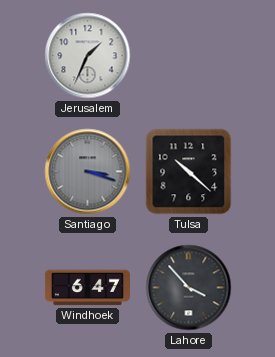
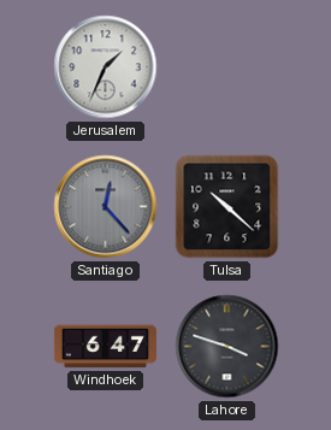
Santiago: 3:18 -> 12:23
Lahore: 3:53 -> 3:48
